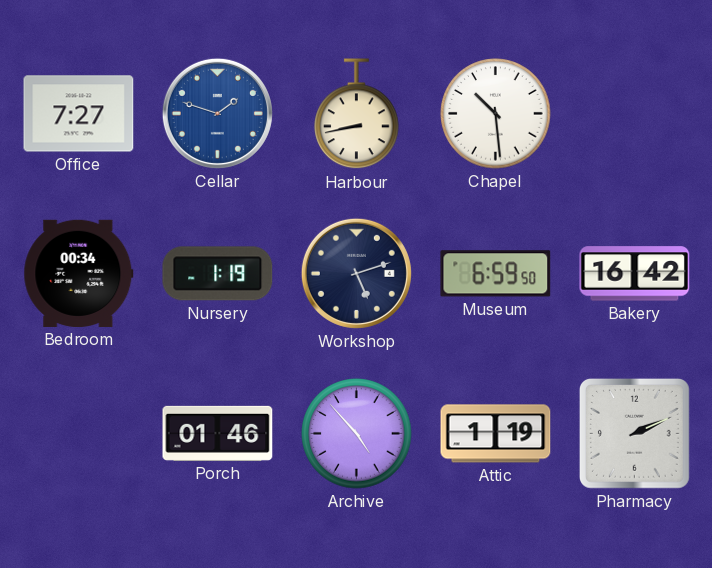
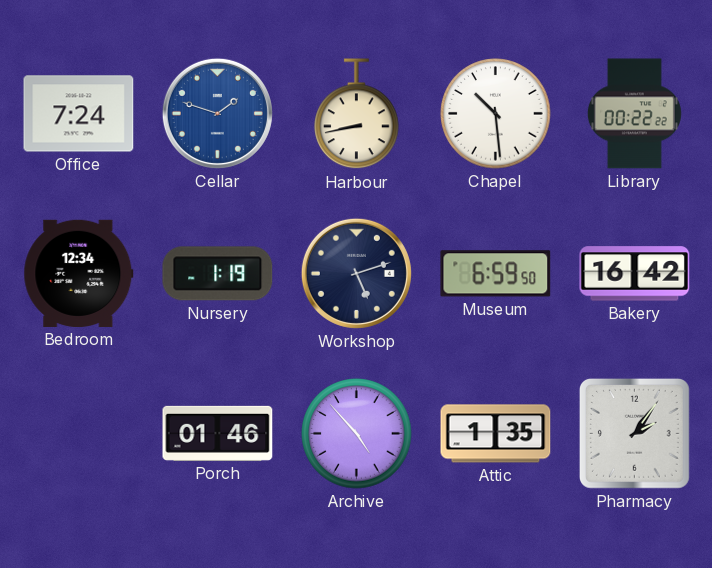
Office: 7:27 -> 7:24
Library: none -> 00:22
Bedroom: 00:34 -> 12:34
Attic: 1:19 -> 1:35
Pharmacy: 2:11 -> 2:06
